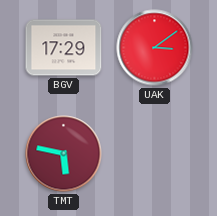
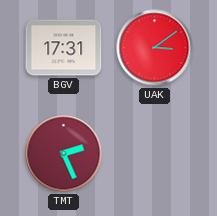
BGV: 17:29 -> 17:31
TMT: 5:47 -> 2:26
